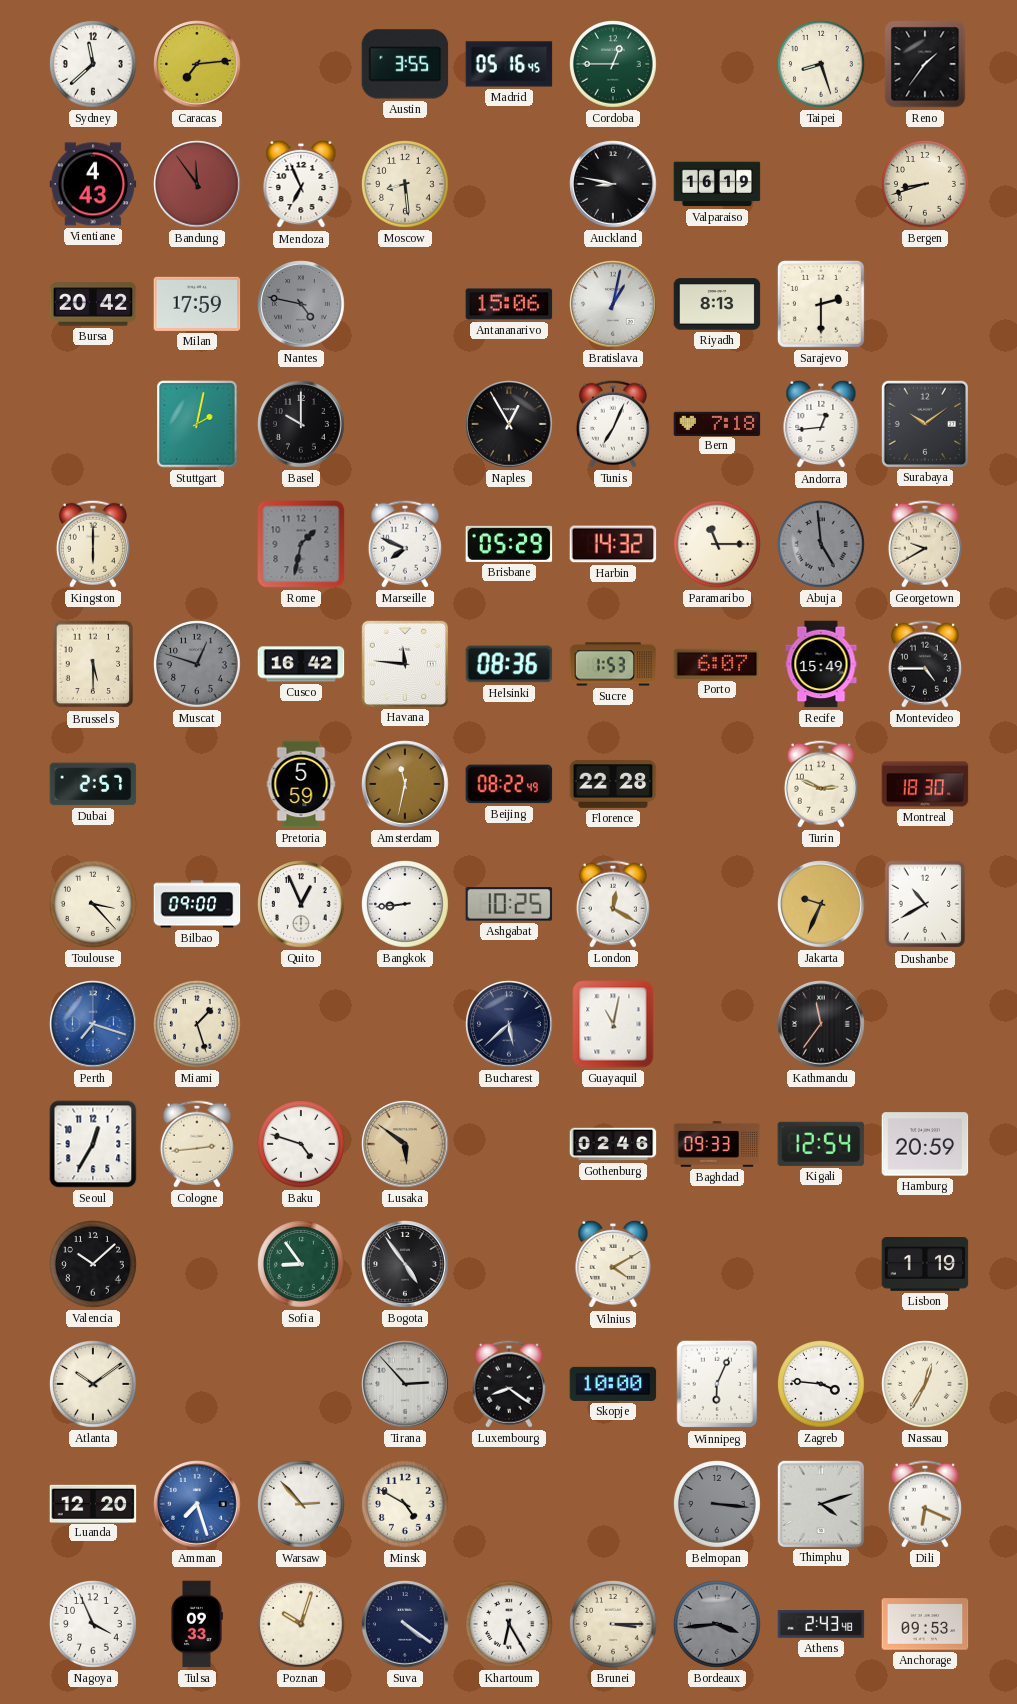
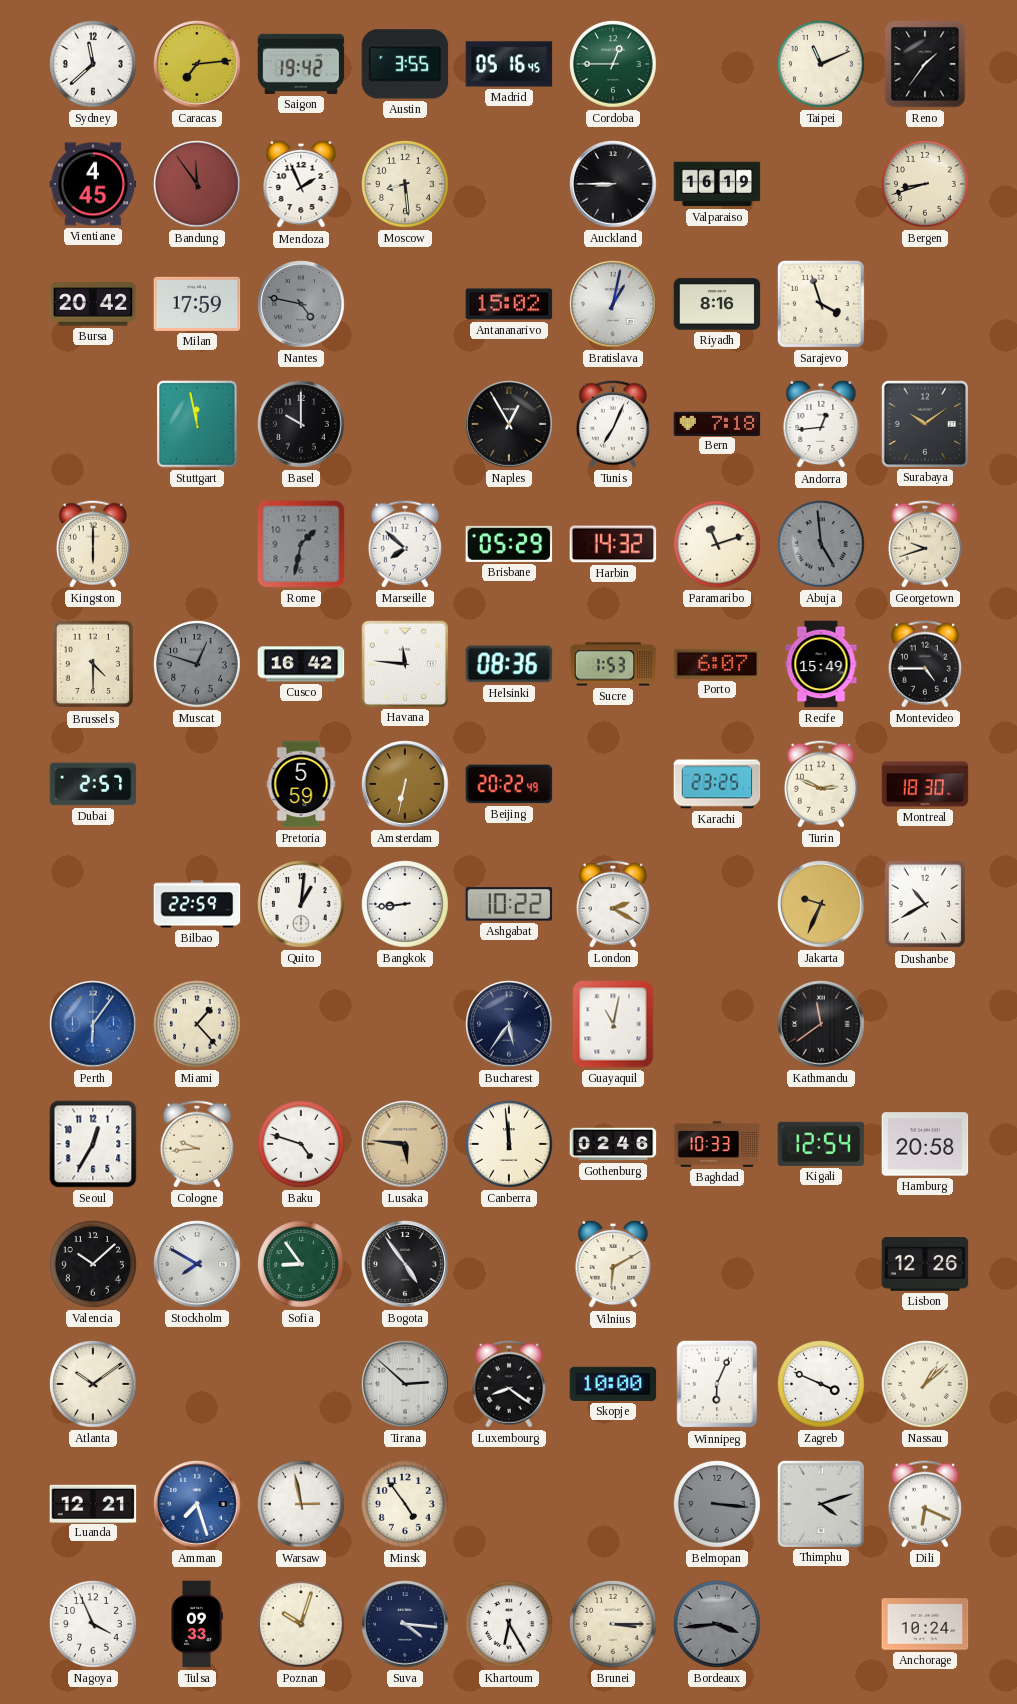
Saigon: none -> 19:42
Taipei: 8:27 -> 11:11
Vientiane: 4:43 -> 4:45
Mendoza: 6:56 -> 1:56
Auckland: 8:47 -> 8:45
Antananarivo: 15:06 -> 15:02
Riyadh: 8:13 -> 8:16
Sarajevo: 2:30 -> 3:57
Stuttgart: 2:02 -> 11:58
Marseille: 7:49 -> 7:52
Paramaribo: 11:15 -> 11:12
Georgetown: 9:40 -> 9:42
Brussels: 5:30 -> 4:30
Amsterdam: 11:32 -> 6:32
Beijing: 08:22 -> 20:22
Florence: 22:28 -> none
Karachi: none -> 23:25
Toulouse: 3:23 -> none
Bilbao: 09:00 -> 22:59
Quito: 12:56 -> 1:01
Ashgabat: 10:25 -> 10:22
London: 12:20 -> 2:20
Perth: 7:18 -> 6:06
Miami: 1:27 -> 1:23
Bucharest: 5:38 -> 5:36
Kathmandu: 11:36 -> 11:39
Cologne: 2:44 -> 9:44
Lusaka: 5:51 -> 5:46
Canberra: none -> 11:59
Baghdad: 09:33 -> 10:33
Hamburg: 20:59 -> 20:58
Stockholm: none -> 7:50
Vilnius: 4:10 -> 6:10
Lisbon: 1:19 -> 12:26
Tirana: 2:53 -> 2:52
Zagreb: 3:46 -> 3:49
Nassau: 12:35 -> 1:08
Luanda: 12:20 -> 12:21
Warsaw: 2:53 -> 2:58
Minsk: 4:50 -> 4:54
Suva: 4:21 -> 4:16
Athens: 2:43 -> none
Anchorage: 09:53 -> 10:24
